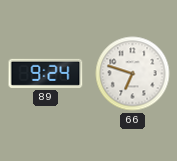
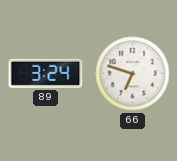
89: 9:24 -> 3:24
